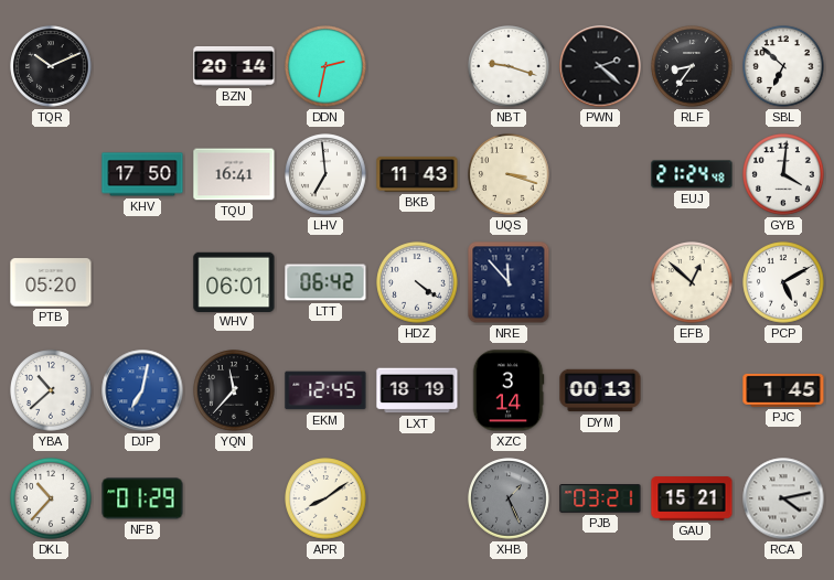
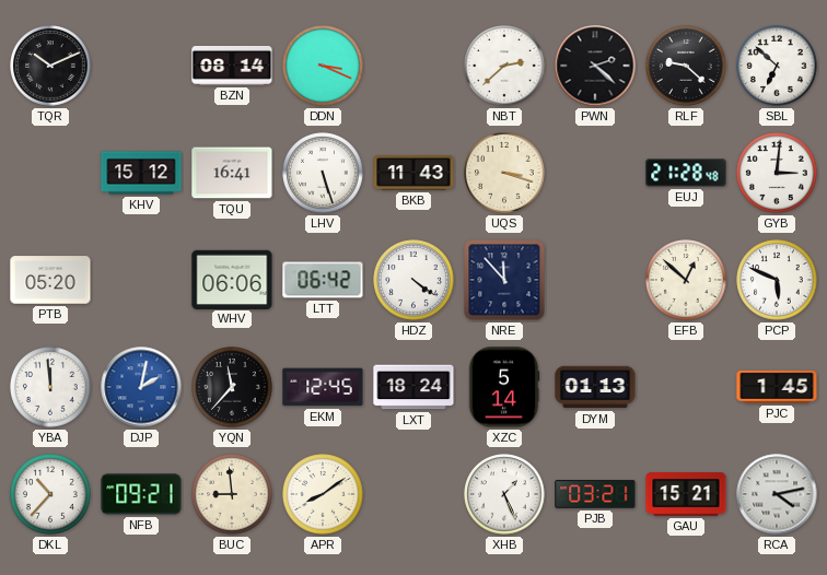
BZN: 20:14 -> 08:14
DDN: 2:32 -> 3:19
NBT: 9:18 -> 2:38
RLF: 8:36 -> 9:22
KHV: 17:50 -> 15:12
LHV: 6:59 -> 5:27
EUJ: 21:24 -> 21:28
GYB: 4:01 -> 3:01
WHV: 06:01 -> 06:06
PCP: 5:10 -> 5:49
YBA: 10:38 -> 11:59
DJP: 7:02 -> 2:02
LXT: 18:19 -> 18:24
XZC: 3:14 -> 5:14
DYM: 00:13 -> 01:13
NFB: 01:29 -> 09:21
BUC: none -> 8:59
XHB dial: grey -> white
